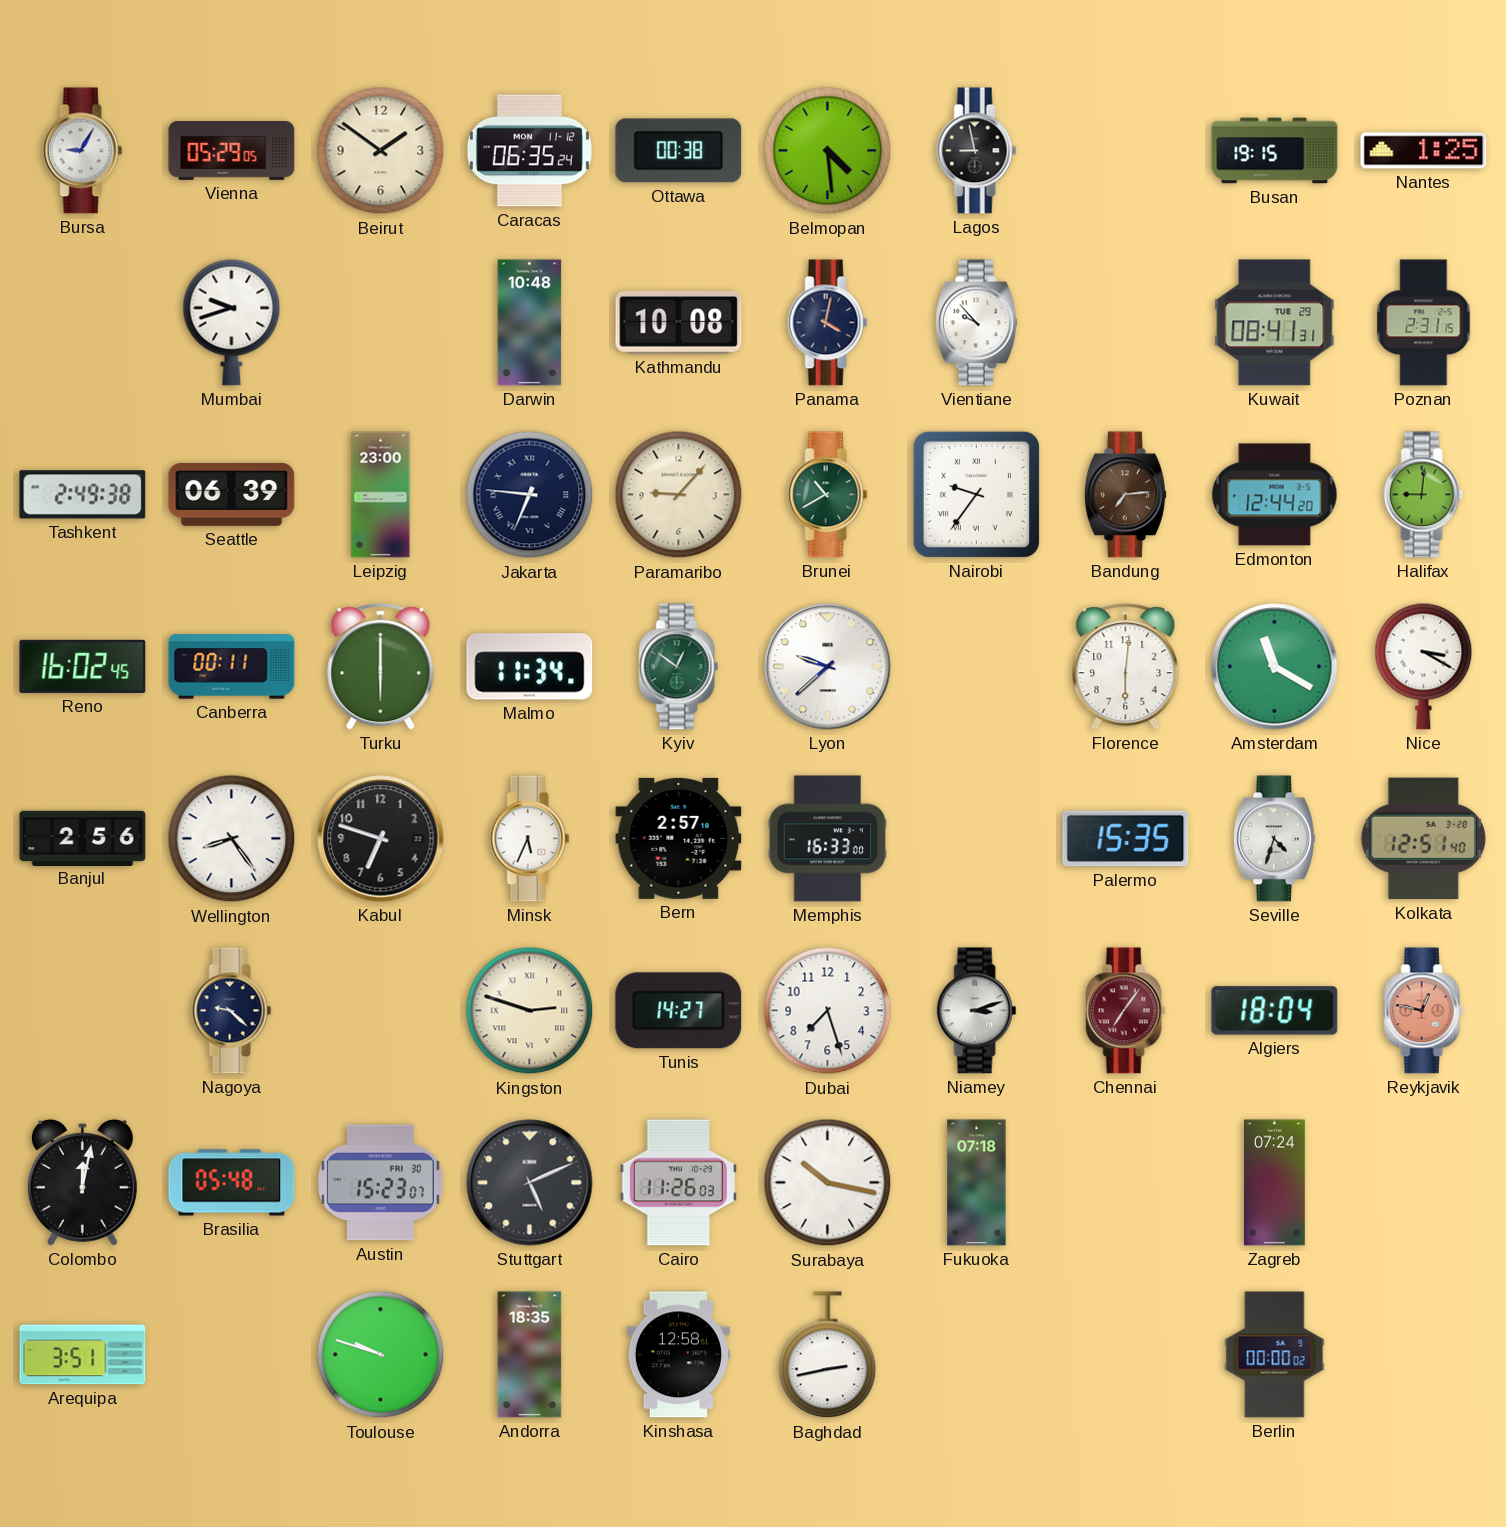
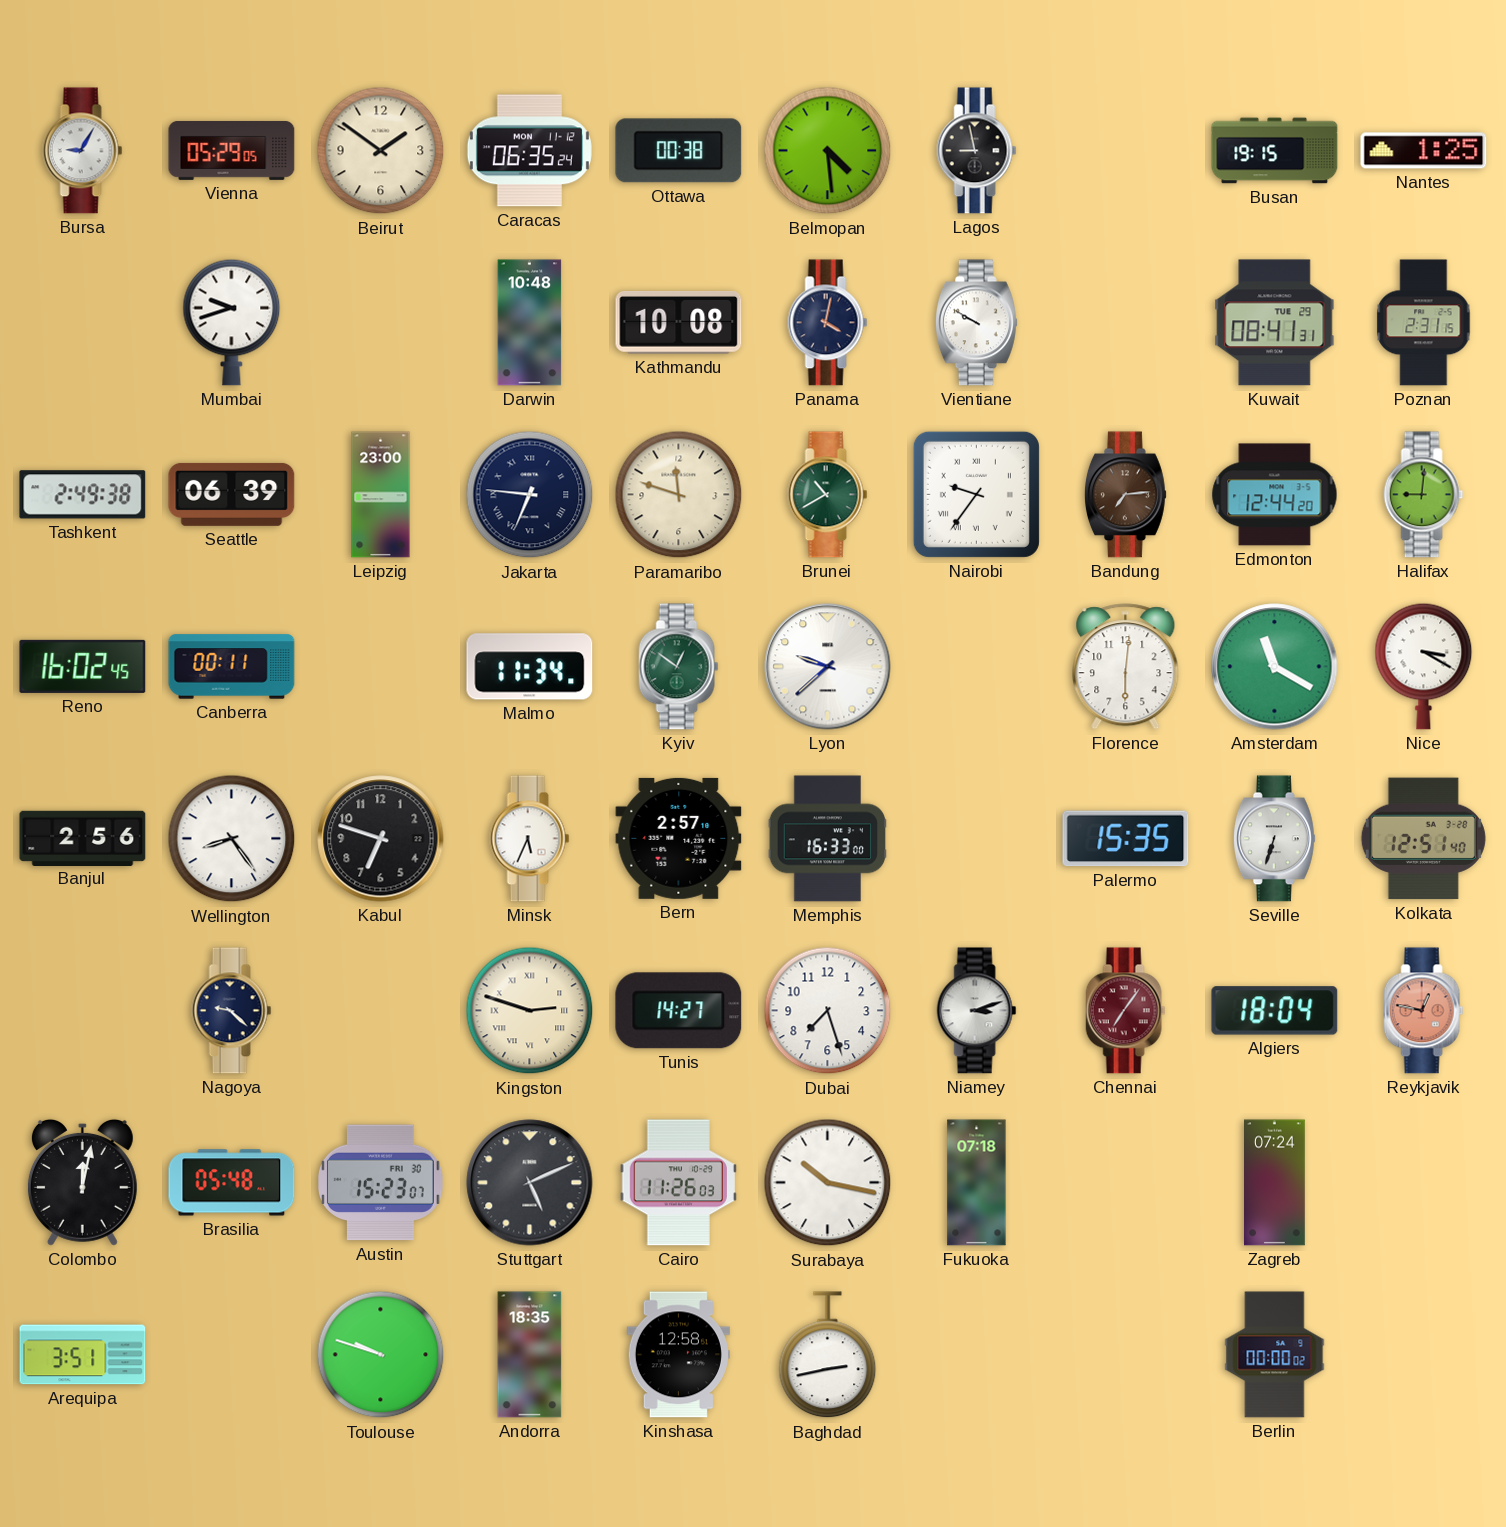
Vientiane: 9:53 -> 9:50
Paramaribo: 9:07 -> 11:48
Turku: 6:00 -> none
Seville: 4:33 -> 6:33
